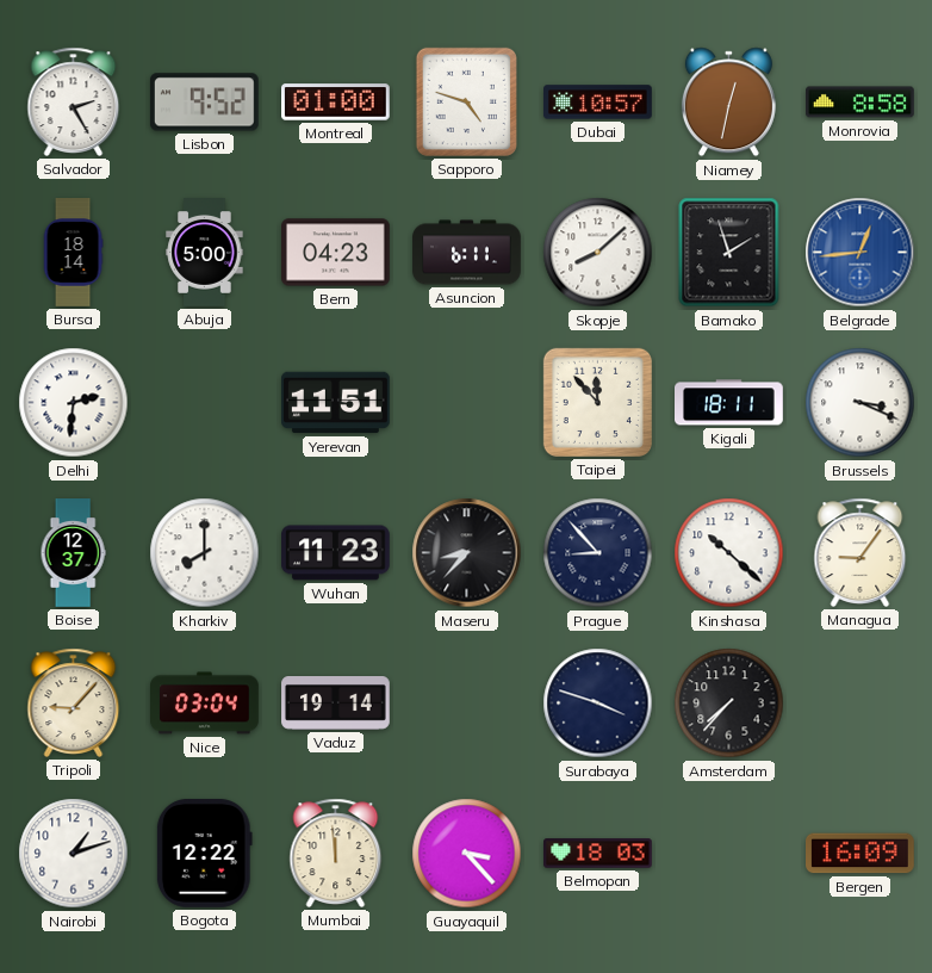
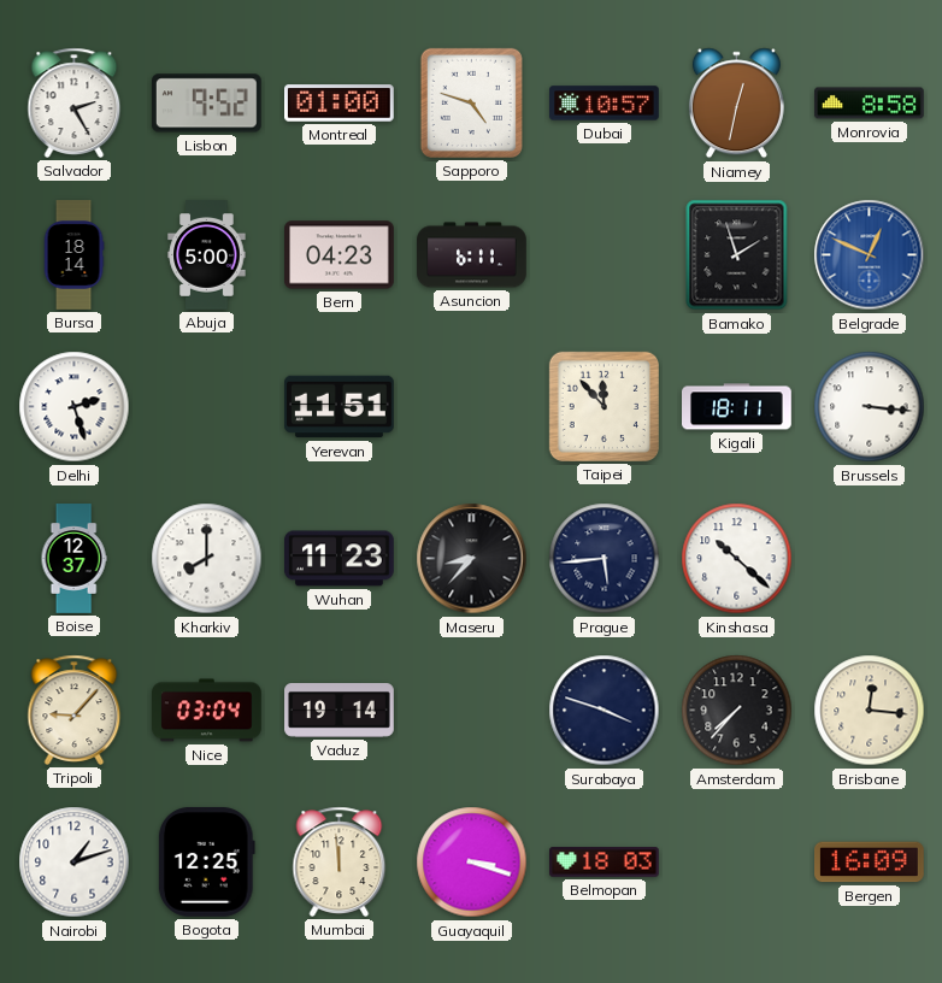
Skopje: 8:08 -> none
Belgrade: 12:44 -> 12:49
Delhi: 2:31 -> 2:27
Brussels: 3:19 -> 3:16
Prague: 8:53 -> 5:44
Managua: 9:06 -> none
Brisbane: none -> 12:16
Bogota: 12:22 -> 12:25
Guayaquil: 3:23 -> 3:18
